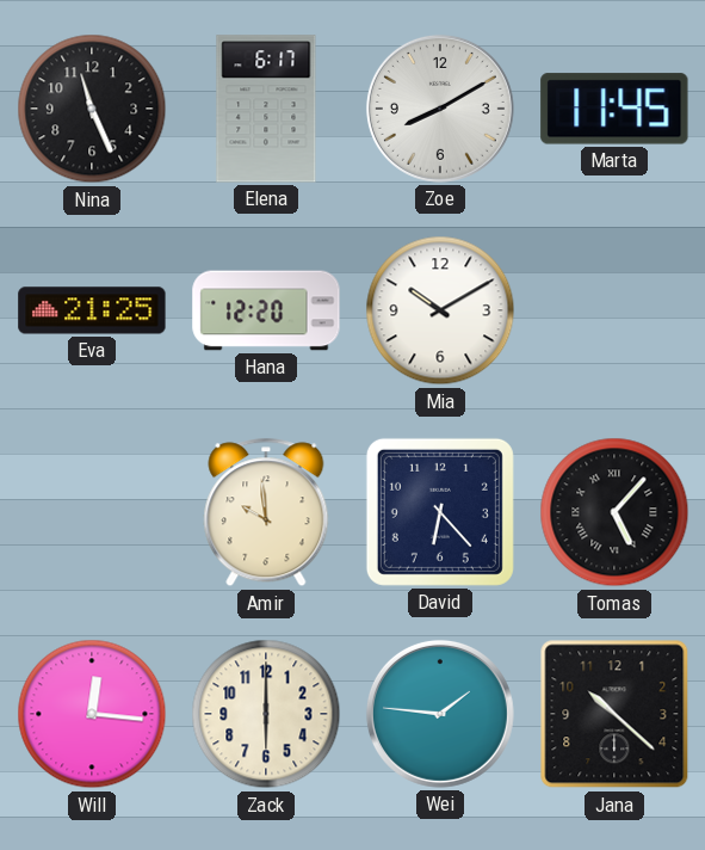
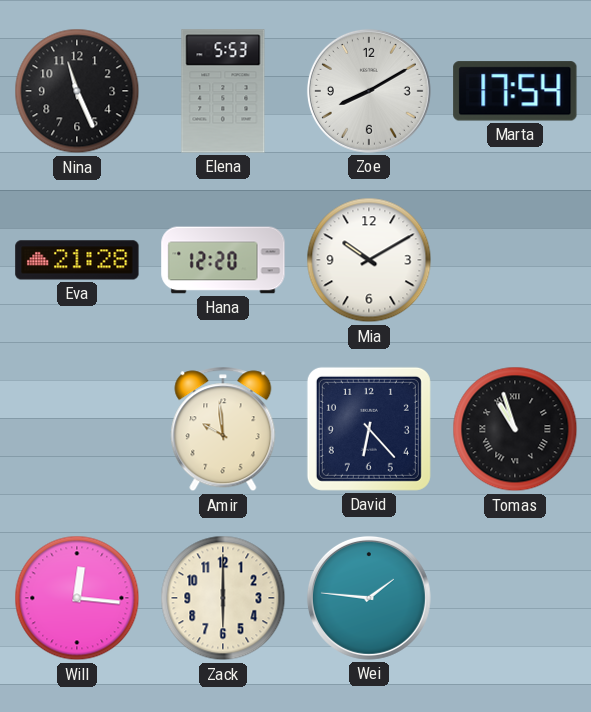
Elena: 6:17 -> 5:53
Marta: 11:45 -> 17:54
Eva: 21:25 -> 21:28
Tomas: 5:07 -> 10:57
Jana: 10:22 -> none
